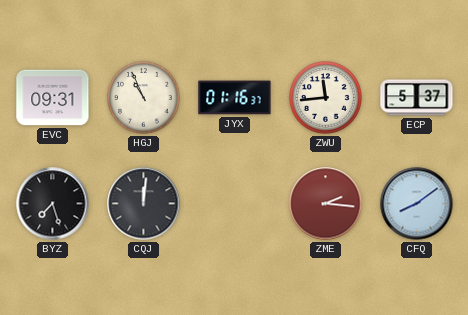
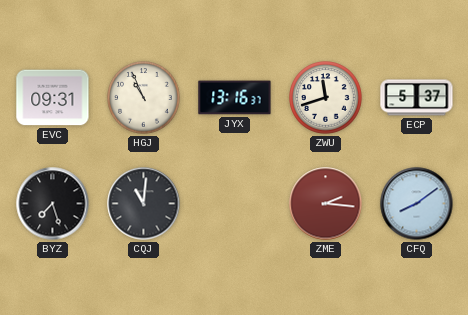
JYX: 01:16 -> 13:16
ZWU: 11:44 -> 11:42
CQJ: 12:01 -> 11:01
